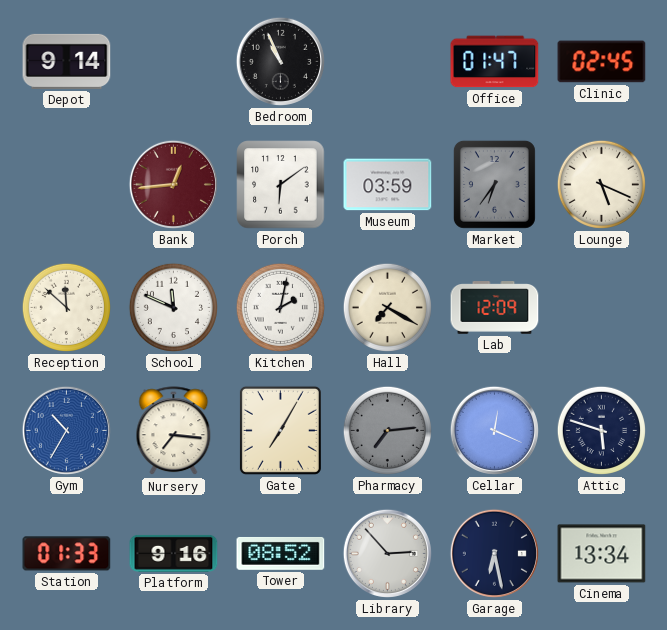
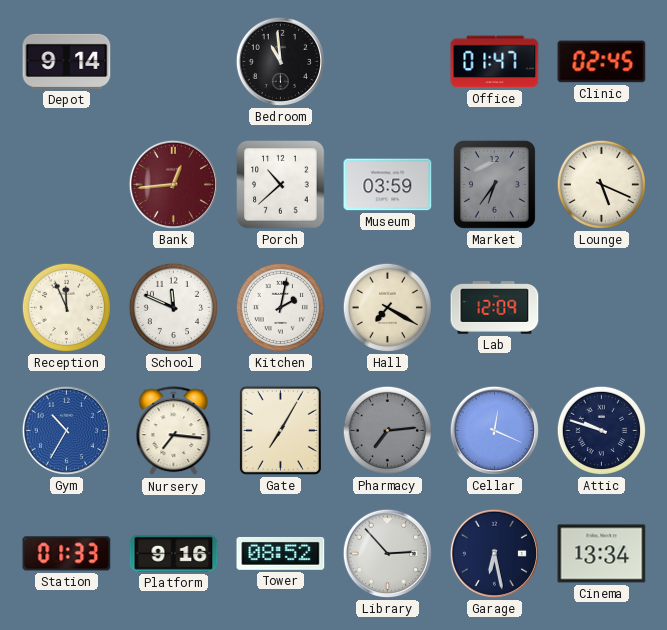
Bedroom: 10:56 -> 10:59
Porch: 6:09 -> 10:38
Reception: 11:52 -> 11:56
Attic: 5:48 -> 9:48
